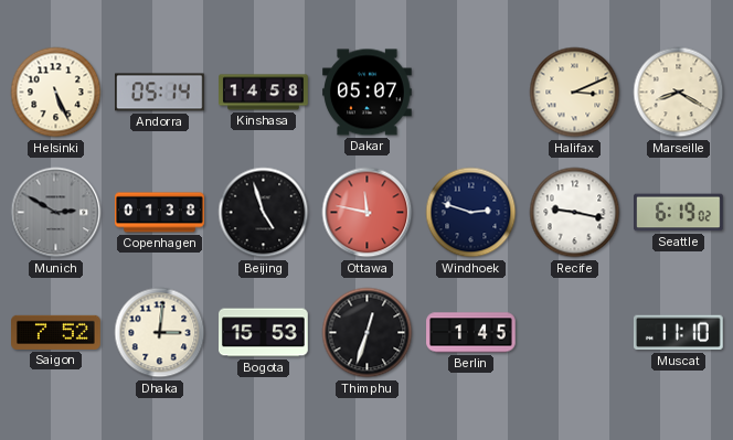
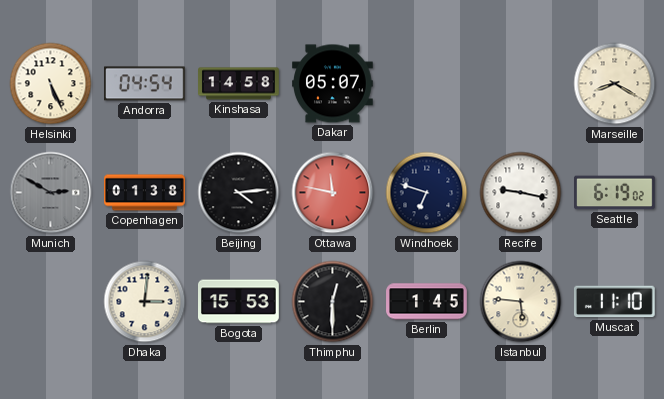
Andorra: 05:14 -> 04:54
Halifax: 3:11 -> none
Beijing: 4:57 -> 4:14
Windhoek: 2:48 -> 6:48
Saigon: 7:52 -> none
Thimphu: 12:33 -> 12:30
Istanbul: none -> 5:46
